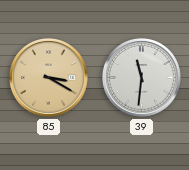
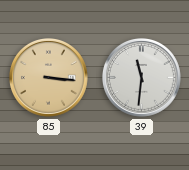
85: 3:20 -> 3:16
